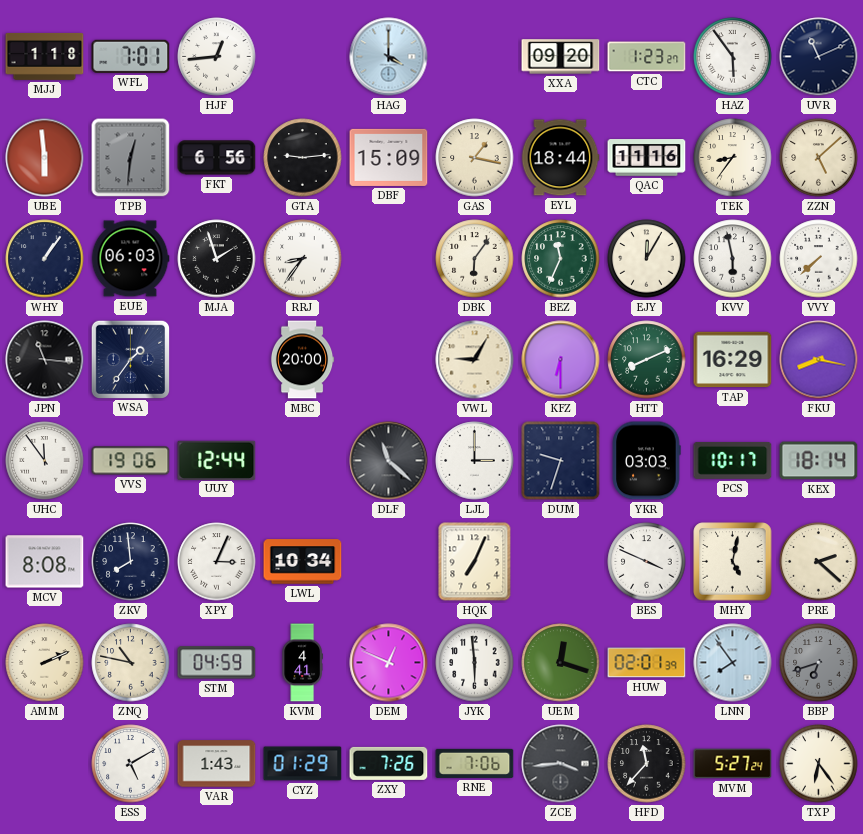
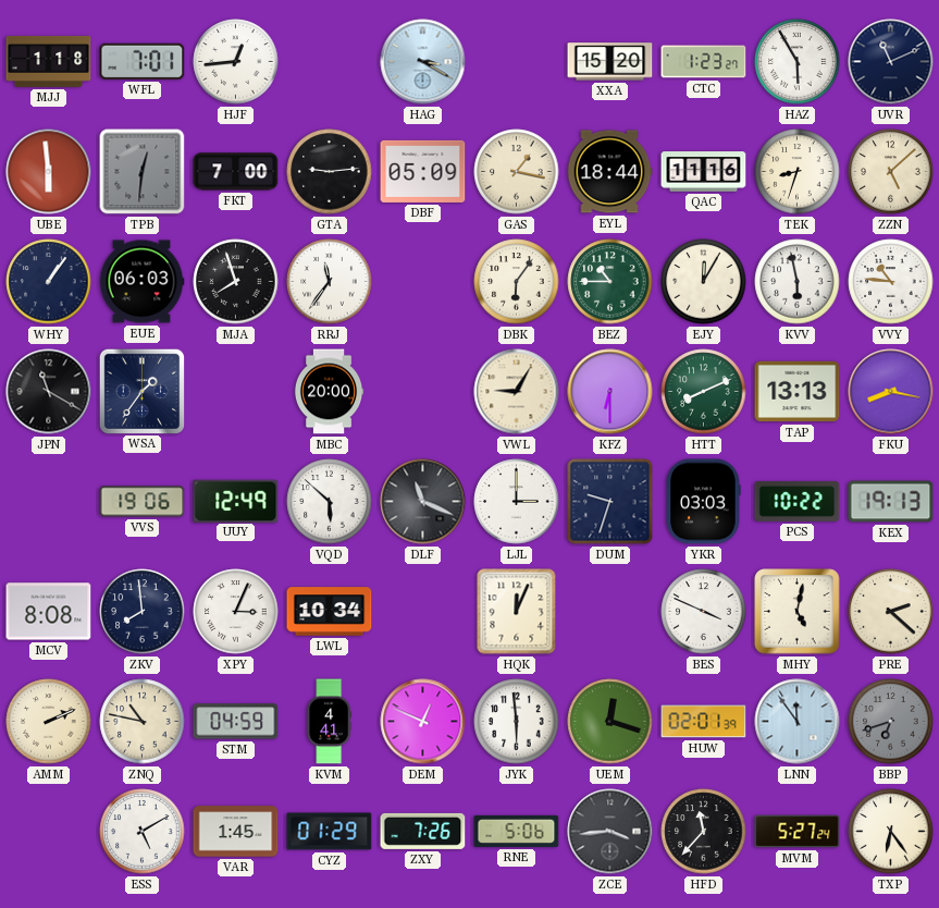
HAG: 4:00 -> 3:20
XXA: 09:20 -> 15:20
HAZ: 5:54 -> 5:55
FKT: 6:56 -> 7:00
DBF: 15:09 -> 05:09
TEK: 8:36 -> 8:33
MJA: 1:57 -> 7:57
RRJ: 8:36 -> 11:36
BEZ: 11:34 -> 10:45
VVY: 7:38 -> 10:46
JPN: 11:16 -> 11:20
TAP: 16:29 -> 13:13
UHC: 11:54 -> none
UUY: 12:44 -> 12:49
VQD: none -> 5:52
DLF: 11:22 -> 11:19
PCS: 10:17 -> 10:22
KEX: 18:14 -> 19:13
HQK: 7:04 -> 12:04
LNN: 7:54 -> 11:54
VAR: 1:43 -> 1:45
RNE: 7:06 -> 5:06
